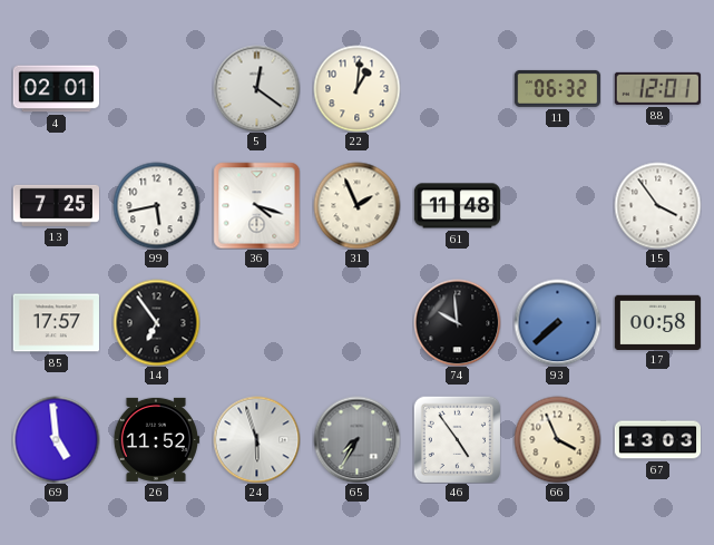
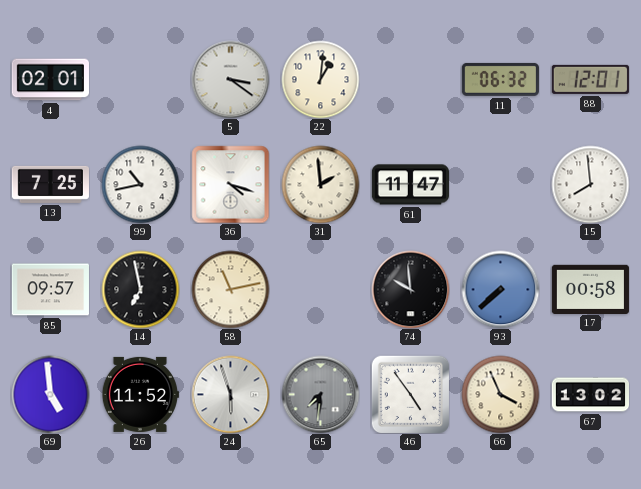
5: 12:21 -> 3:21
99: 5:43 -> 10:43
31: 1:56 -> 1:59
61: 11:48 -> 11:47
15: 3:54 -> 7:59
85: 17:57 -> 09:57
14: 6:54 -> 6:58
58: none -> 11:13
65: 7:35 -> 7:31
67: 13:03 -> 13:02
